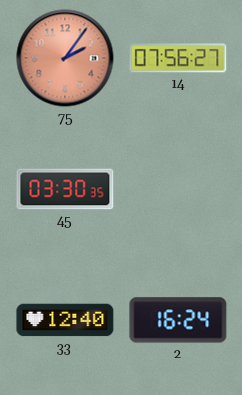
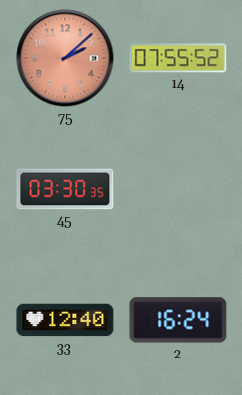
75: 2:06 -> 2:08
14: 07:56 -> 07:55
